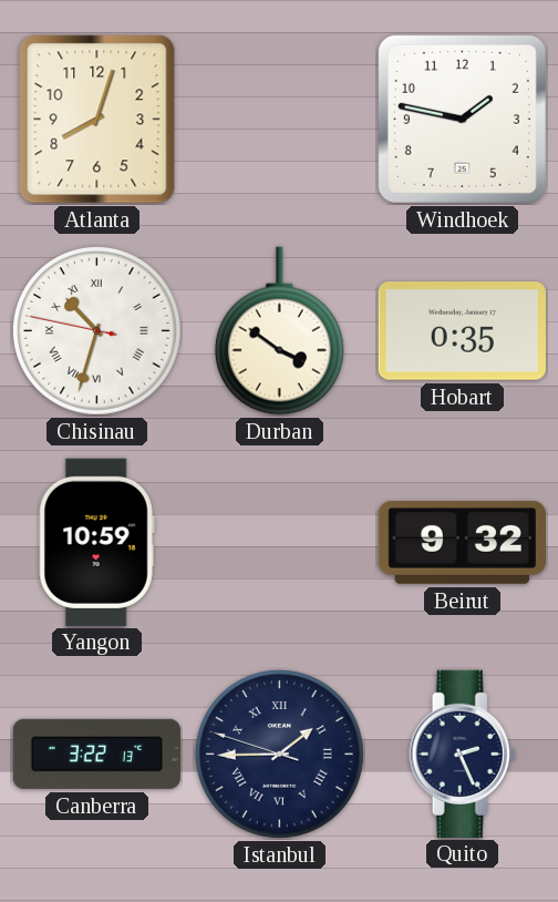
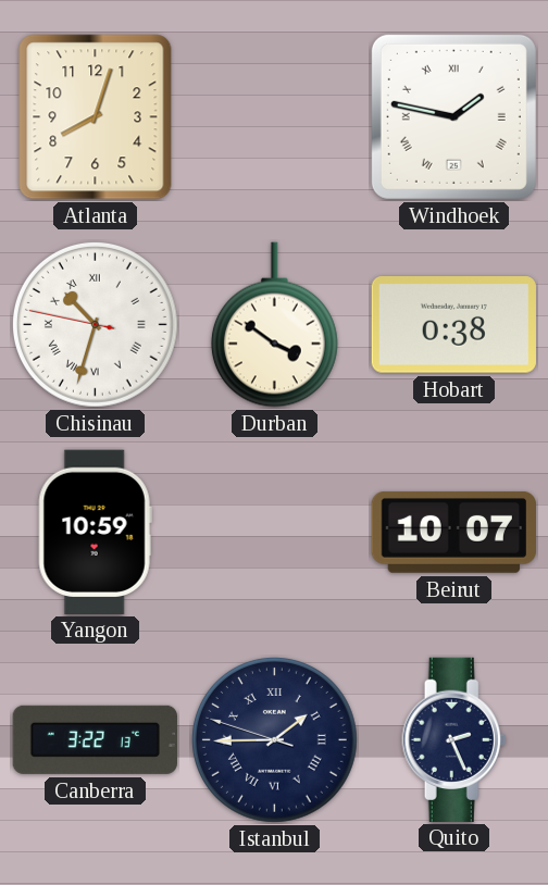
Windhoek numerals: Arabic -> Roman
Hobart: 0:35 -> 0:38
Beirut: 9:32 -> 10:07
